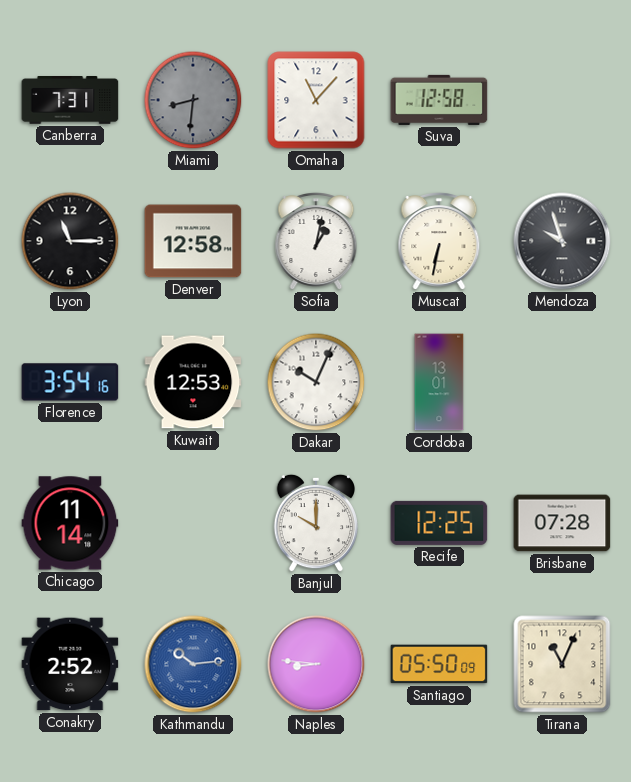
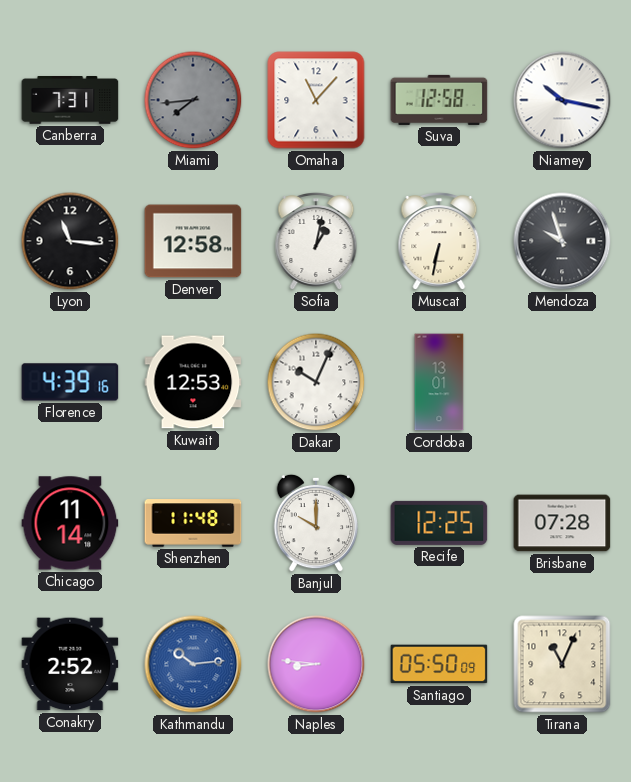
Miami: 8:31 -> 7:44
Niamey: none -> 10:17
Lyon: 11:15 -> 11:16
Florence: 3:54 -> 4:39
Shenzhen: none -> 11:48
